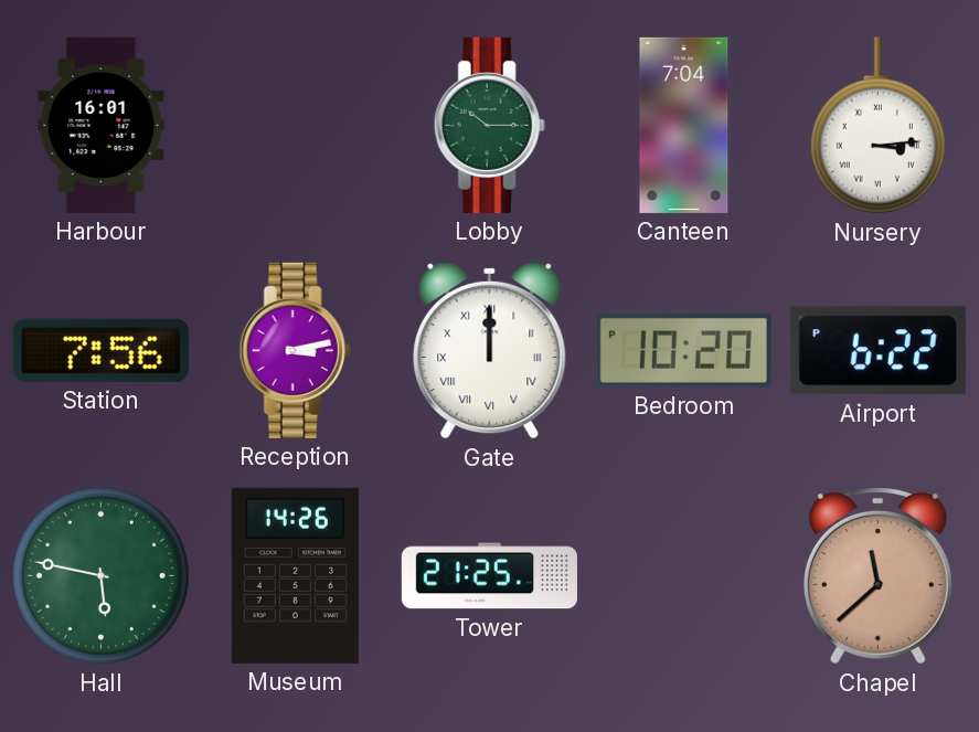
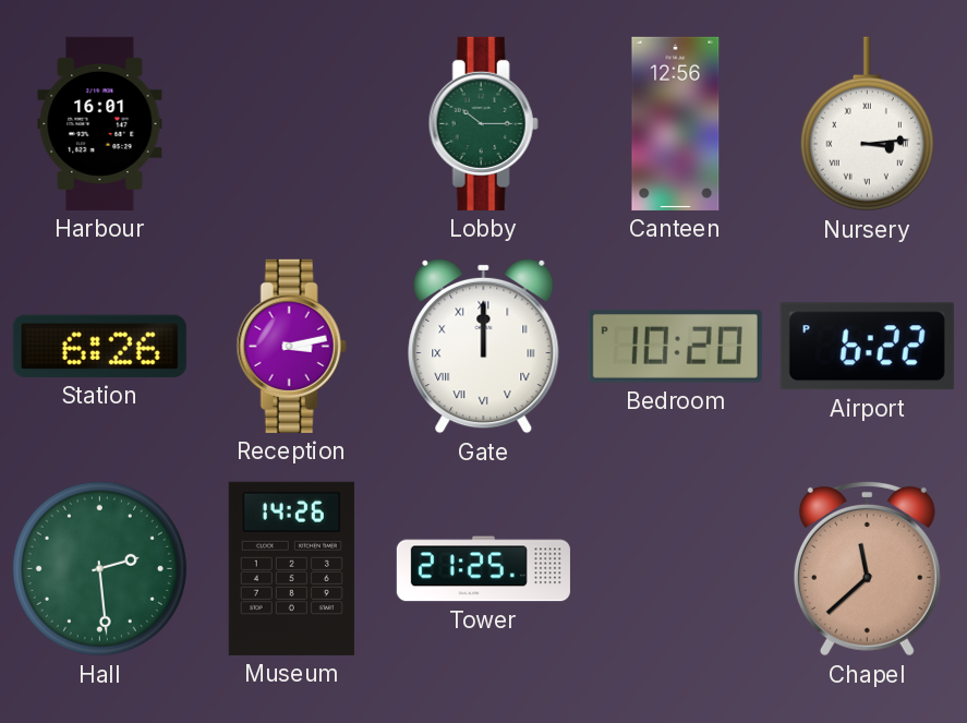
Canteen: 7:04 -> 12:56
Station: 7:56 -> 6:26
Hall: 5:47 -> 2:29
